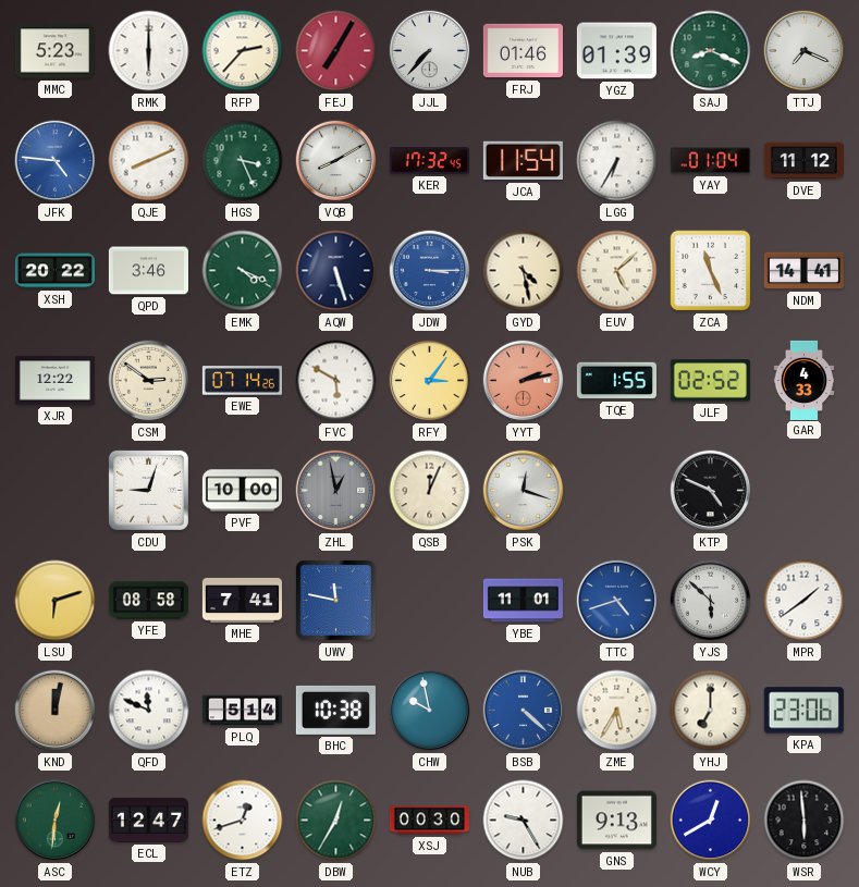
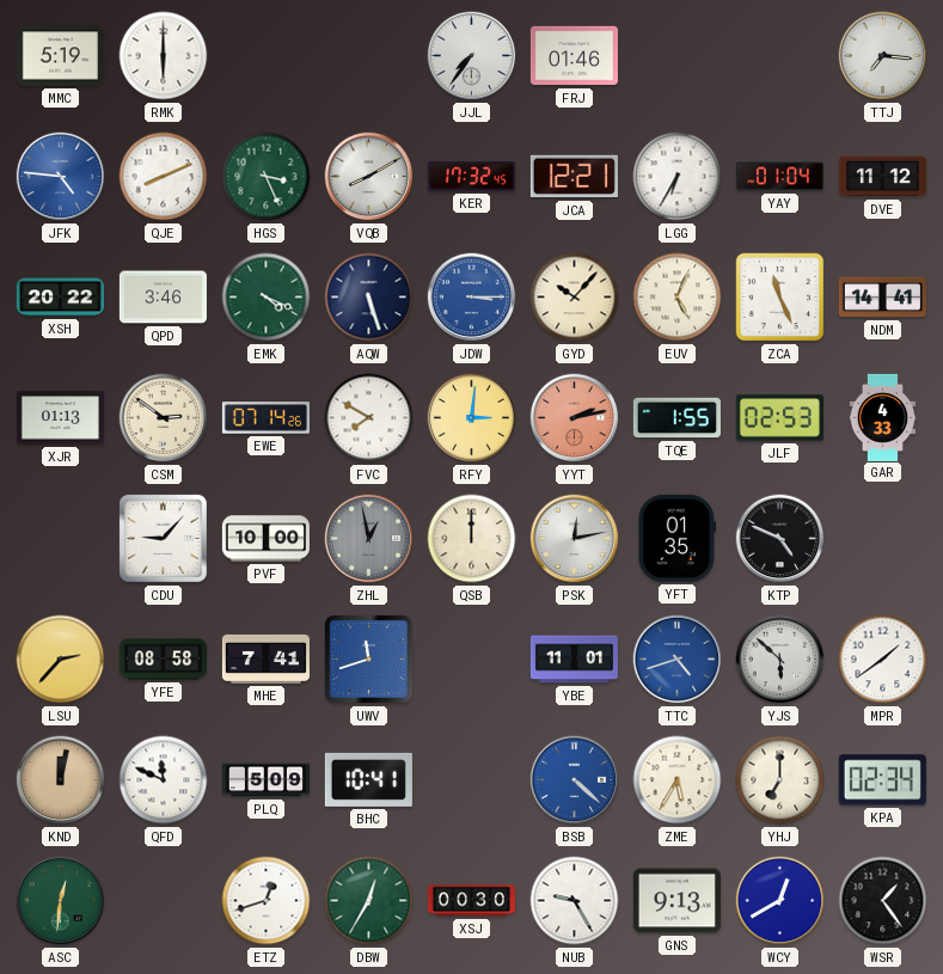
MMC: 5:23 -> 5:19
RFP: 2:37 -> none
FEJ: 7:05 -> none
JJL: 7:37 -> 7:36
YGZ: 01:39 -> none
SAJ: 8:19 -> none
TTJ: 7:19 -> 7:16
JCA: 11:54 -> 12:21
GYD: 4:28 -> 10:07
EUV: 5:08 -> 5:04
XJR: 12:22 -> 01:13
FVC: 5:50 -> 7:50
RFY: 3:06 -> 3:01
JLF: 02:52 -> 02:53
CDU: 9:03 -> 9:07
QSB: 12:04 -> 12:00
PSK: 12:18 -> 12:13
YFT: none -> 01:35
LSU: 6:12 -> 2:37
UWV: 11:47 -> 11:42
PLQ: 5:14 -> 5:09
BHC: 10:38 -> 10:41
CHW: 9:58 -> none
KPA: 23:06 -> 02:34
ECL: 12:47 -> none
WSR: 5:59 -> 1:24
